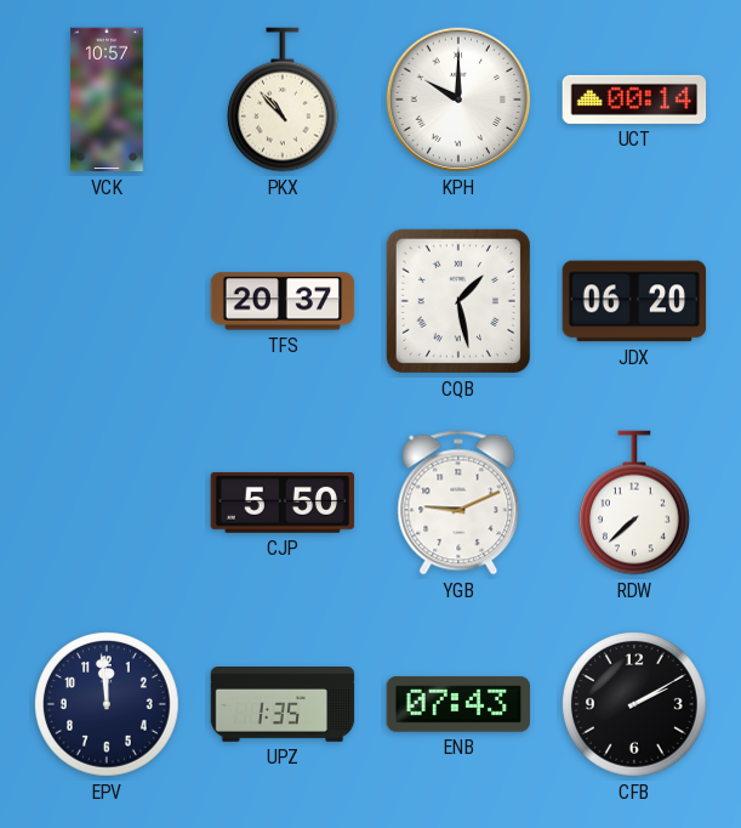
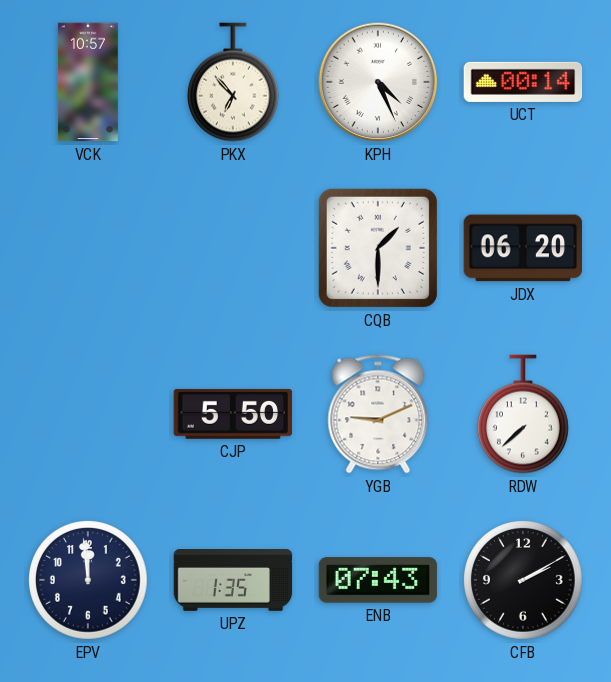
PKX: 10:53 -> 6:53
KPH: 10:00 -> 4:26
TFS: 20:37 -> none
CQB: 1:28 -> 1:30
